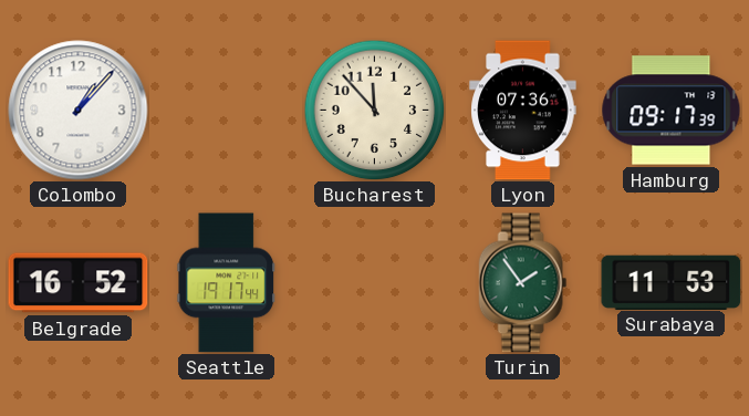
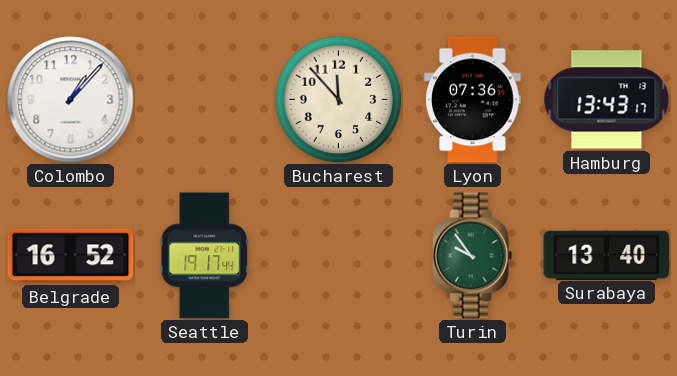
Hamburg: 09:17 -> 13:43
Turin: 1:54 -> 9:54
Surabaya: 11:53 -> 13:40
